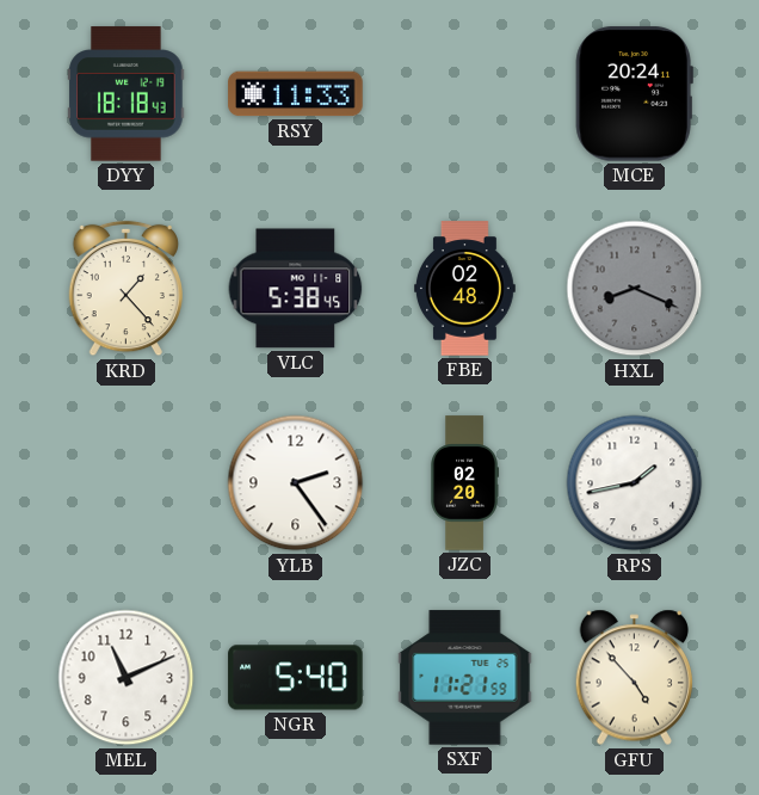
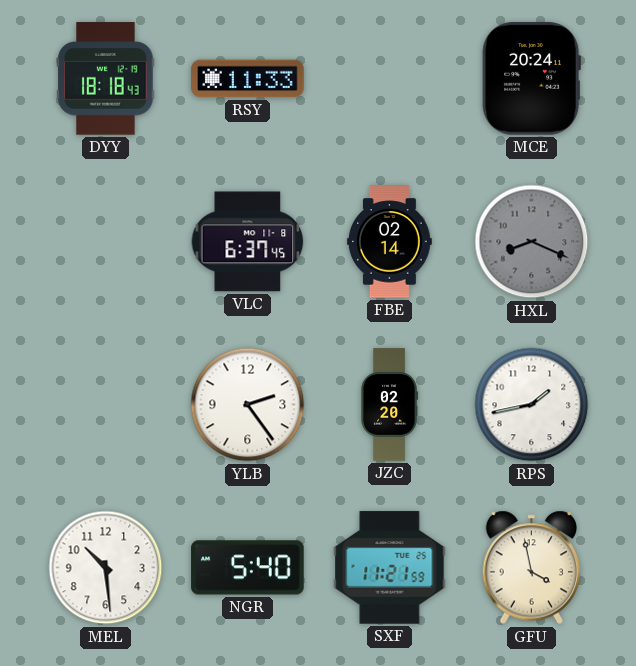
KRD: 1:23 -> none
VLC: 5:38 -> 6:37
FBE: 02:48 -> 02:14
MEL: 11:11 -> 10:29
GFU: 4:53 -> 3:58
